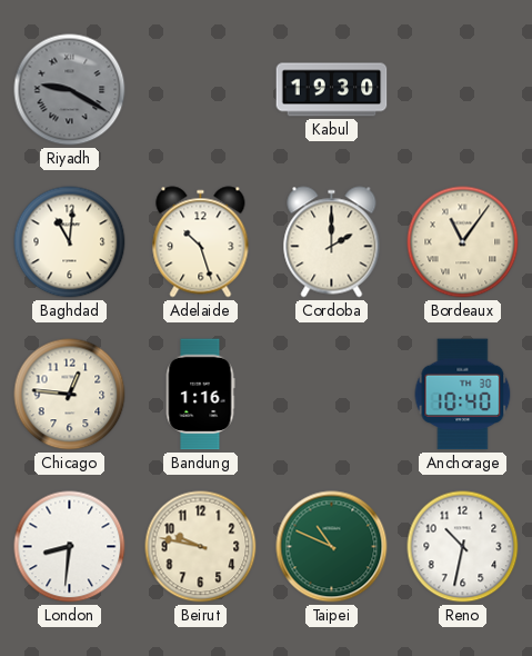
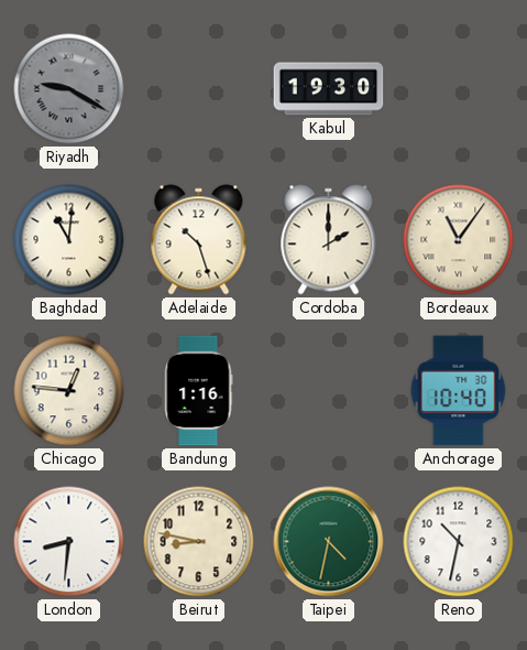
Beirut: 9:47 -> 8:47
Taipei: 10:49 -> 4:32
